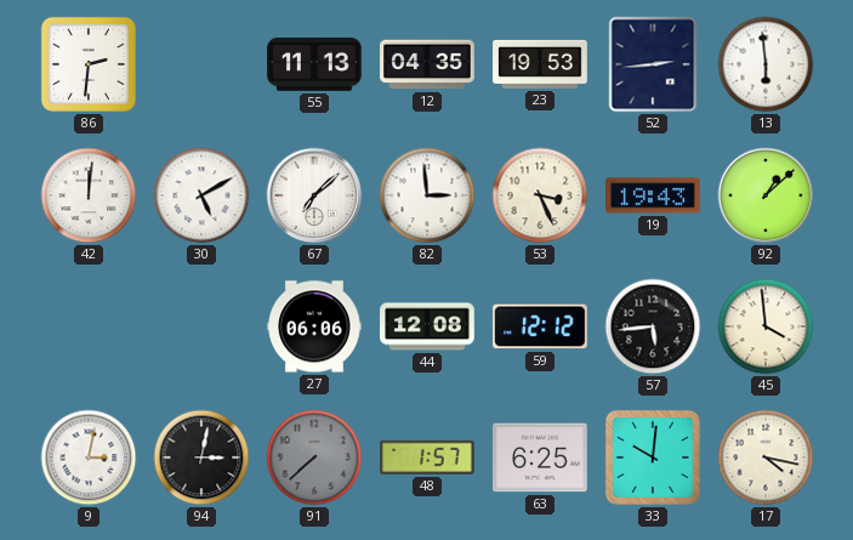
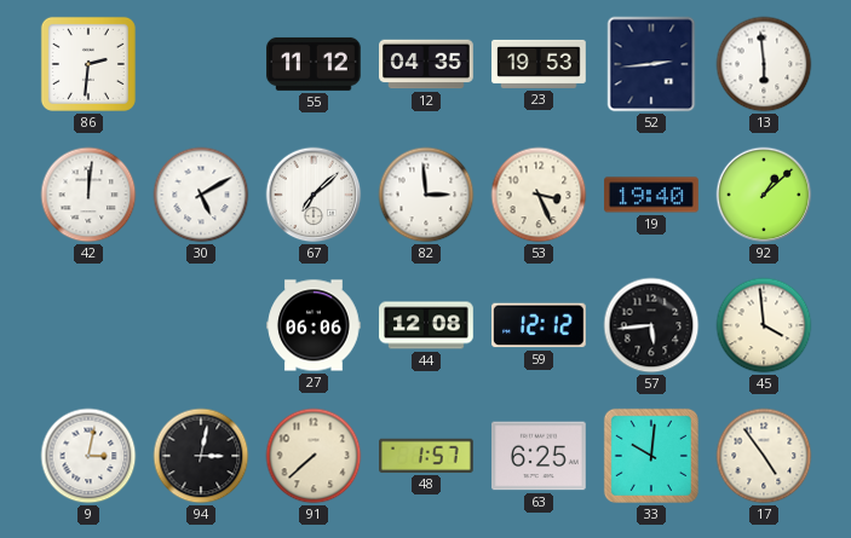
55: 11:13 -> 11:12
19: 19:43 -> 19:40
91 dial: grey -> cream
17: 4:17 -> 4:54
